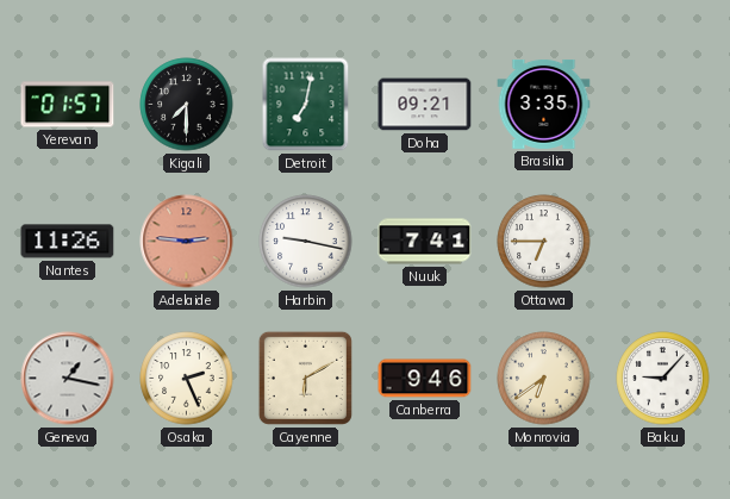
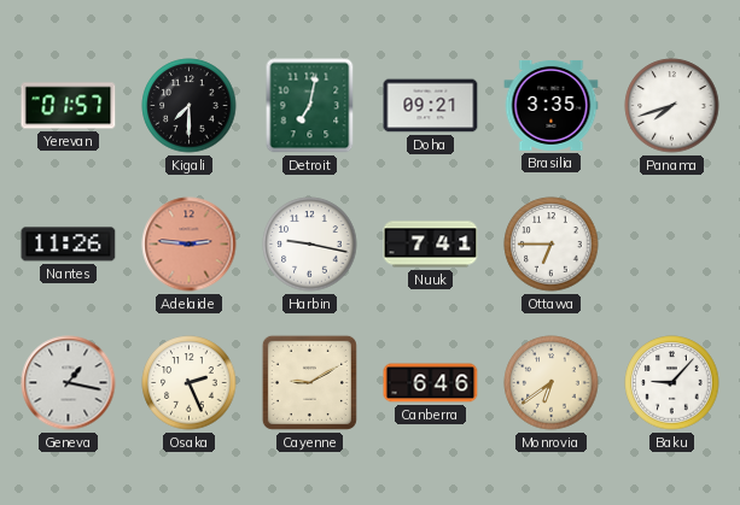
Panama: none -> 7:42
Cayenne: 6:10 -> 9:10
Canberra: 9:46 -> 6:46
